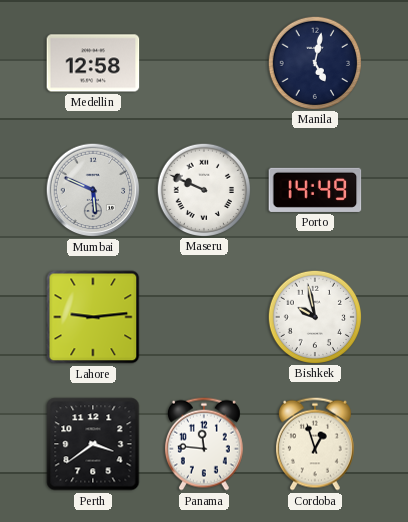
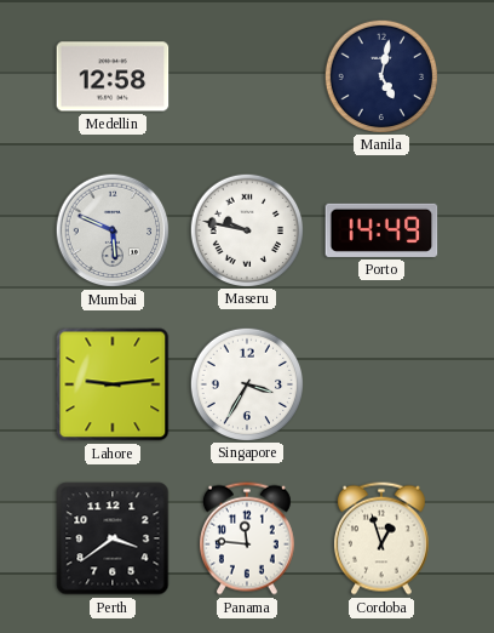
Maseru: 9:49 -> 9:47
Singapore: none -> 3:35
Bishkek: 9:58 -> none
